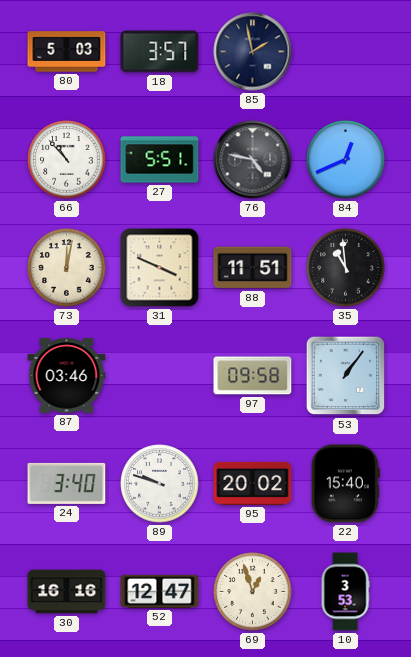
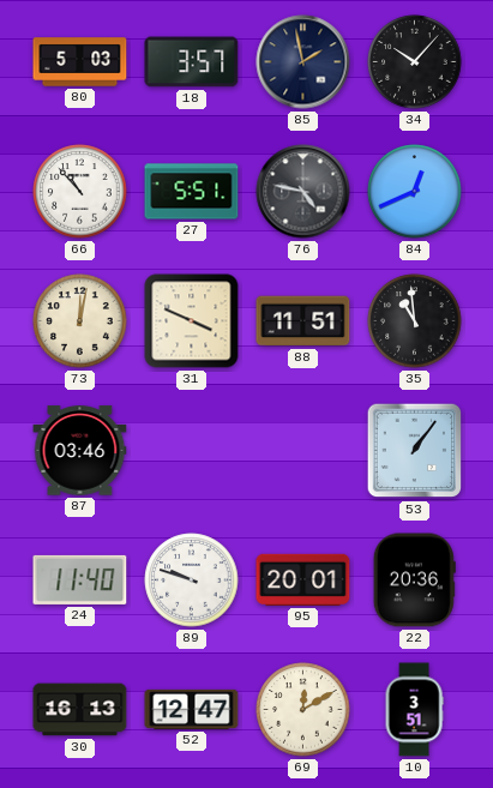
34: none -> 10:07
97: 09:58 -> none
24: 3:40 -> 11:40
95: 20:02 -> 20:01
22: 15:40 -> 20:36
30: 16:16 -> 16:13
69: 12:57 -> 12:10
10: 3:53 -> 3:51
